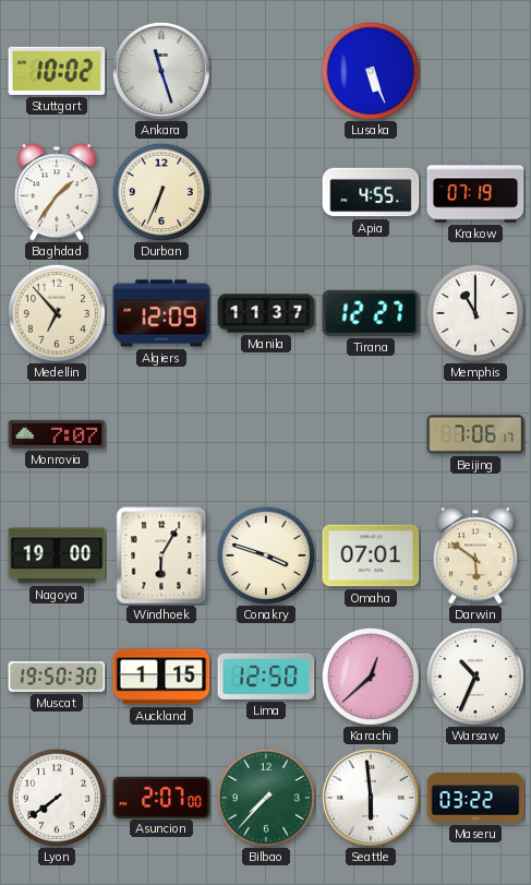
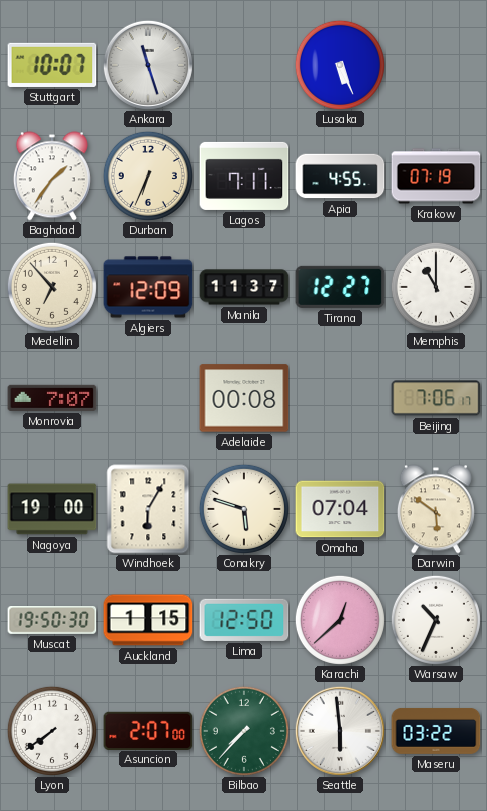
Stuttgart: 10:02 -> 10:07
Lagos: none -> 7:11
Adelaide: none -> 00:08
Conakry: 3:48 -> 5:48
Omaha: 07:01 -> 07:04
